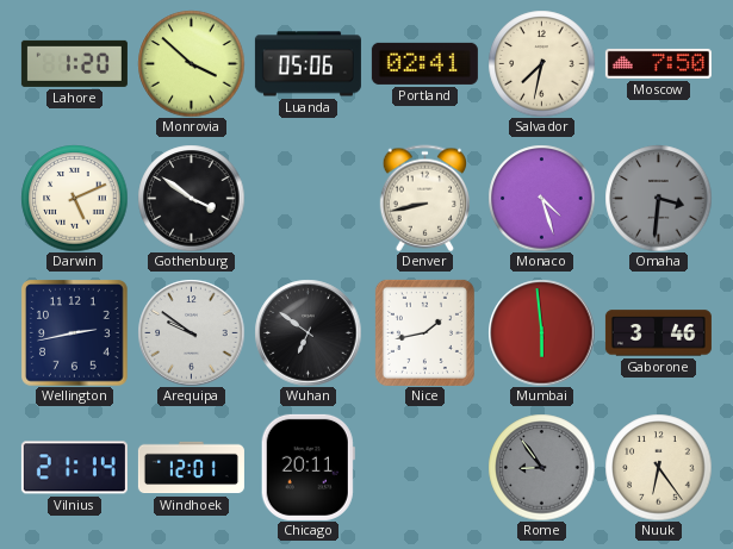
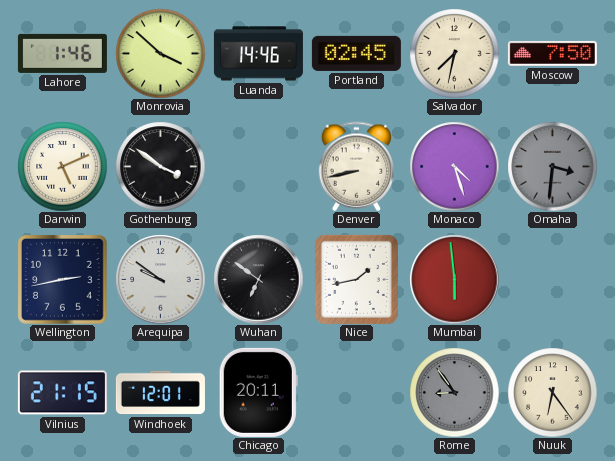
Lahore: 1:20 -> 1:46
Luanda: 05:06 -> 14:46
Portland: 02:41 -> 02:45
Gaborone: 3:46 -> none
Vilnius: 21:14 -> 21:15
